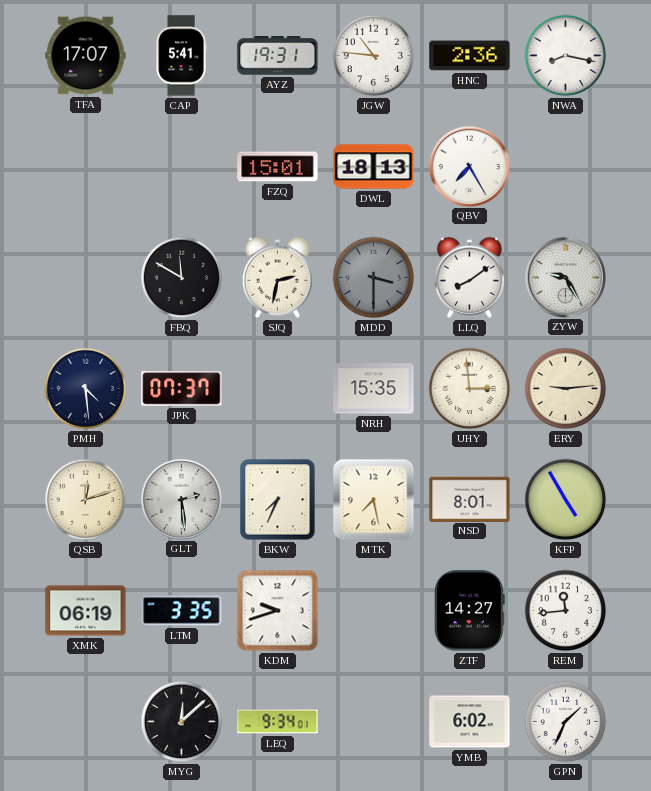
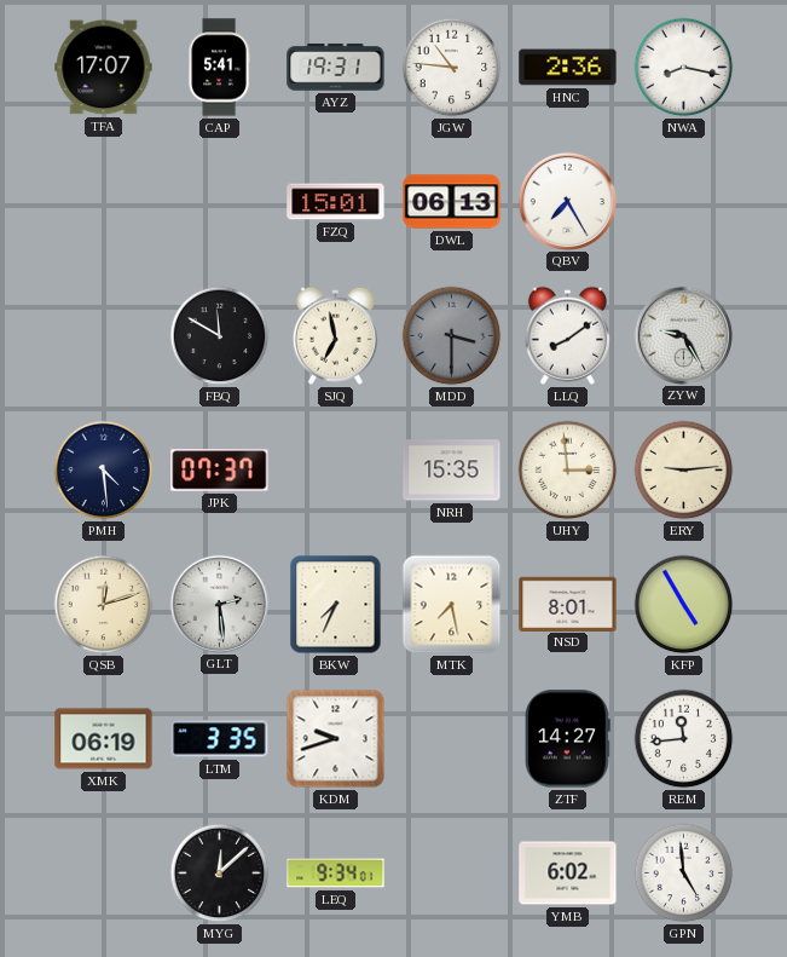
DWL: 18:13 -> 06:13
SJQ: 2:32 -> 6:58
GPN: 1:34 -> 4:59
